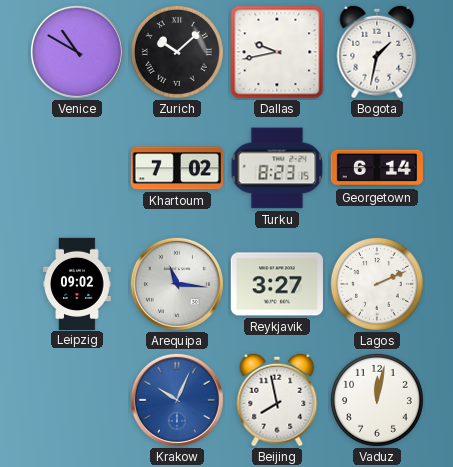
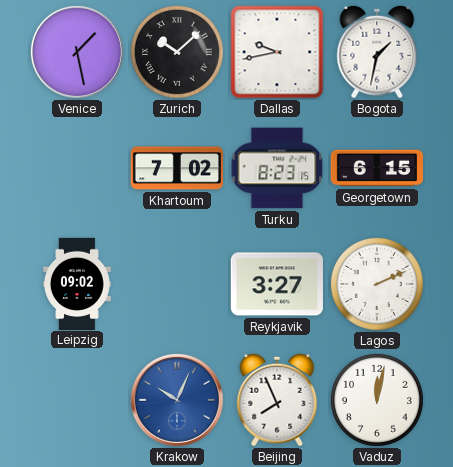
Venice: 10:50 -> 1:28
Georgetown: 6:14 -> 6:15
Arequipa: 11:16 -> none
Beijing: 7:58 -> 7:56
